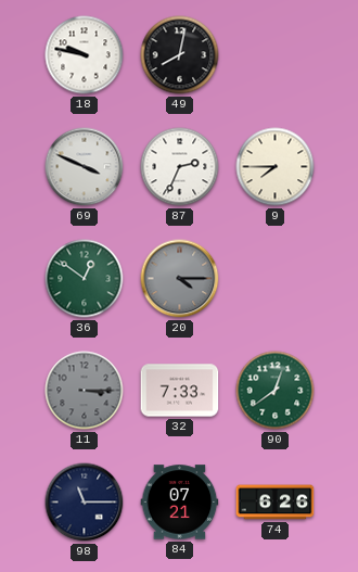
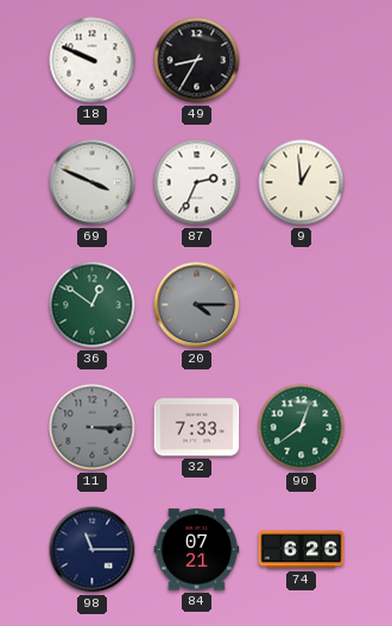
18: 9:47 -> 9:49
49: 8:02 -> 8:35
9: 7:45 -> 12:59
